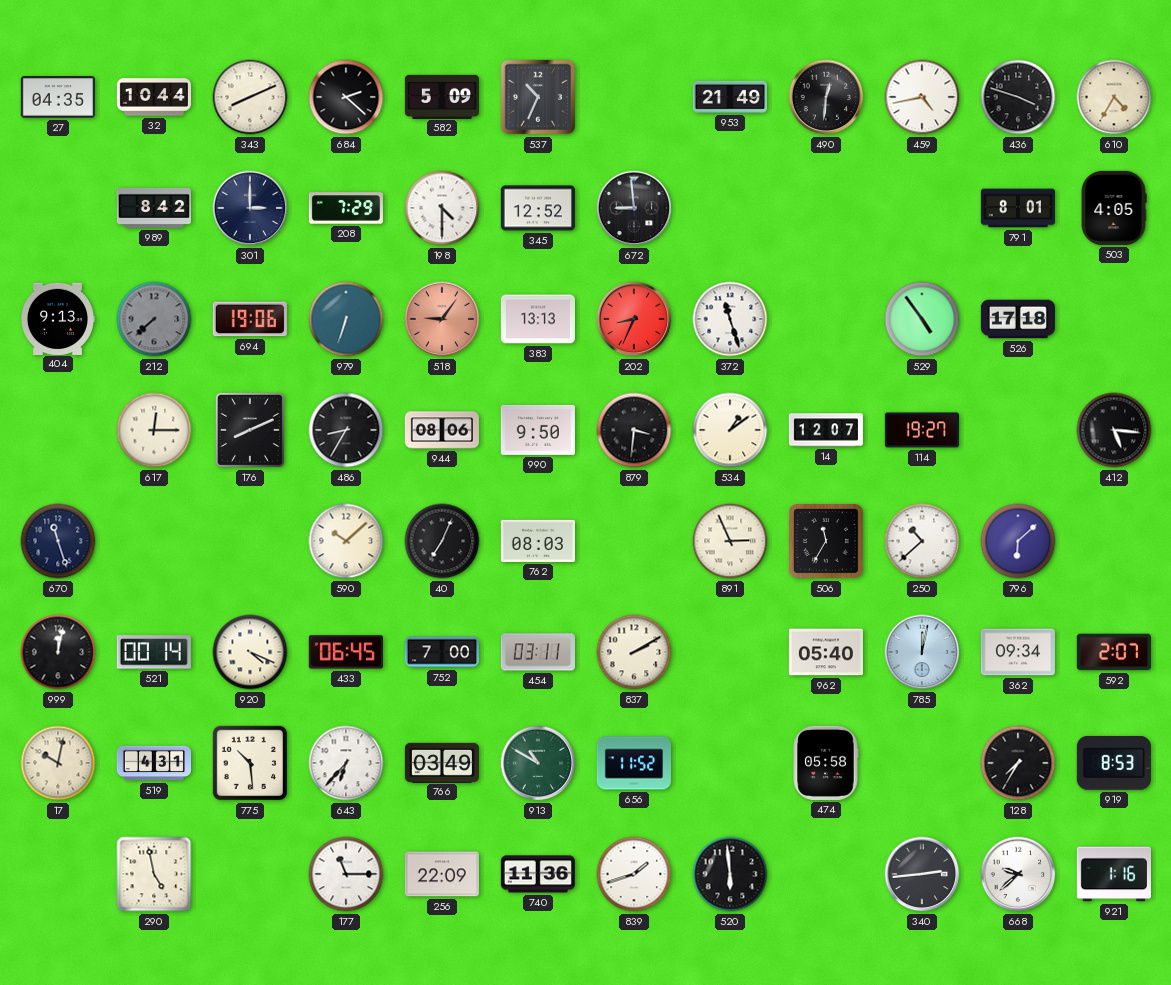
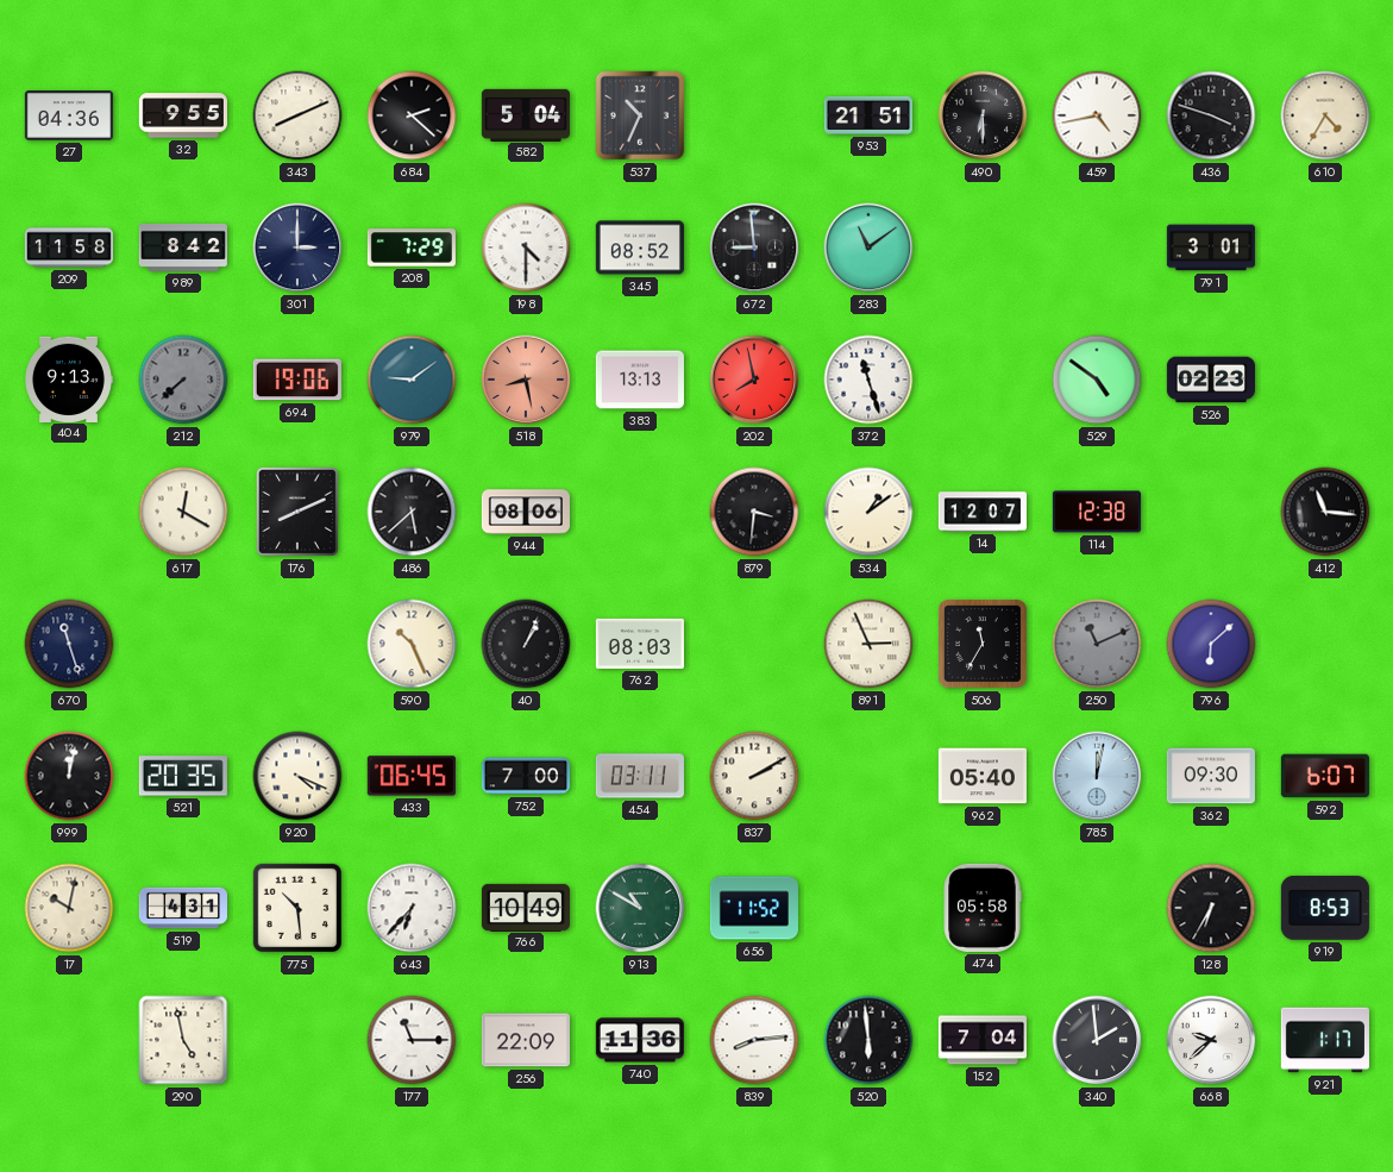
27: 04:35 -> 04:36
32: 10:44 -> 9:55
582: 5:09 -> 5:04
953: 21:49 -> 21:51
490: 12:31 -> 6:30
209: none -> 11:58
345: 12:52 -> 08:52
283: none -> 11:09
791: 8:01 -> 3:01
503: 4:05 -> none
979: 6:33 -> 9:09
518: 9:06 -> 8:28
202: 8:34 -> 7:58
529: 4:54 -> 4:51
526: 17:18 -> 02:23
617: 12:15 -> 12:20
486: 8:35 -> 5:38
990: 9:50 -> none
114: 19:27 -> 12:38
412: 5:16 -> 11:16
590: 10:08 -> 10:26
40: 7:04 -> 1:04
250: 10:38 -> 11:11
250 dial: white -> grey
521: 00:14 -> 20:35
362: 09:34 -> 09:30
592: 2:07 -> 6:07
766: 03:49 -> 10:49
128: 7:35 -> 6:35
839: 1:42 -> 8:14
152: none -> 7:04
340: 2:44 -> 1:59
921: 1:16 -> 1:17
